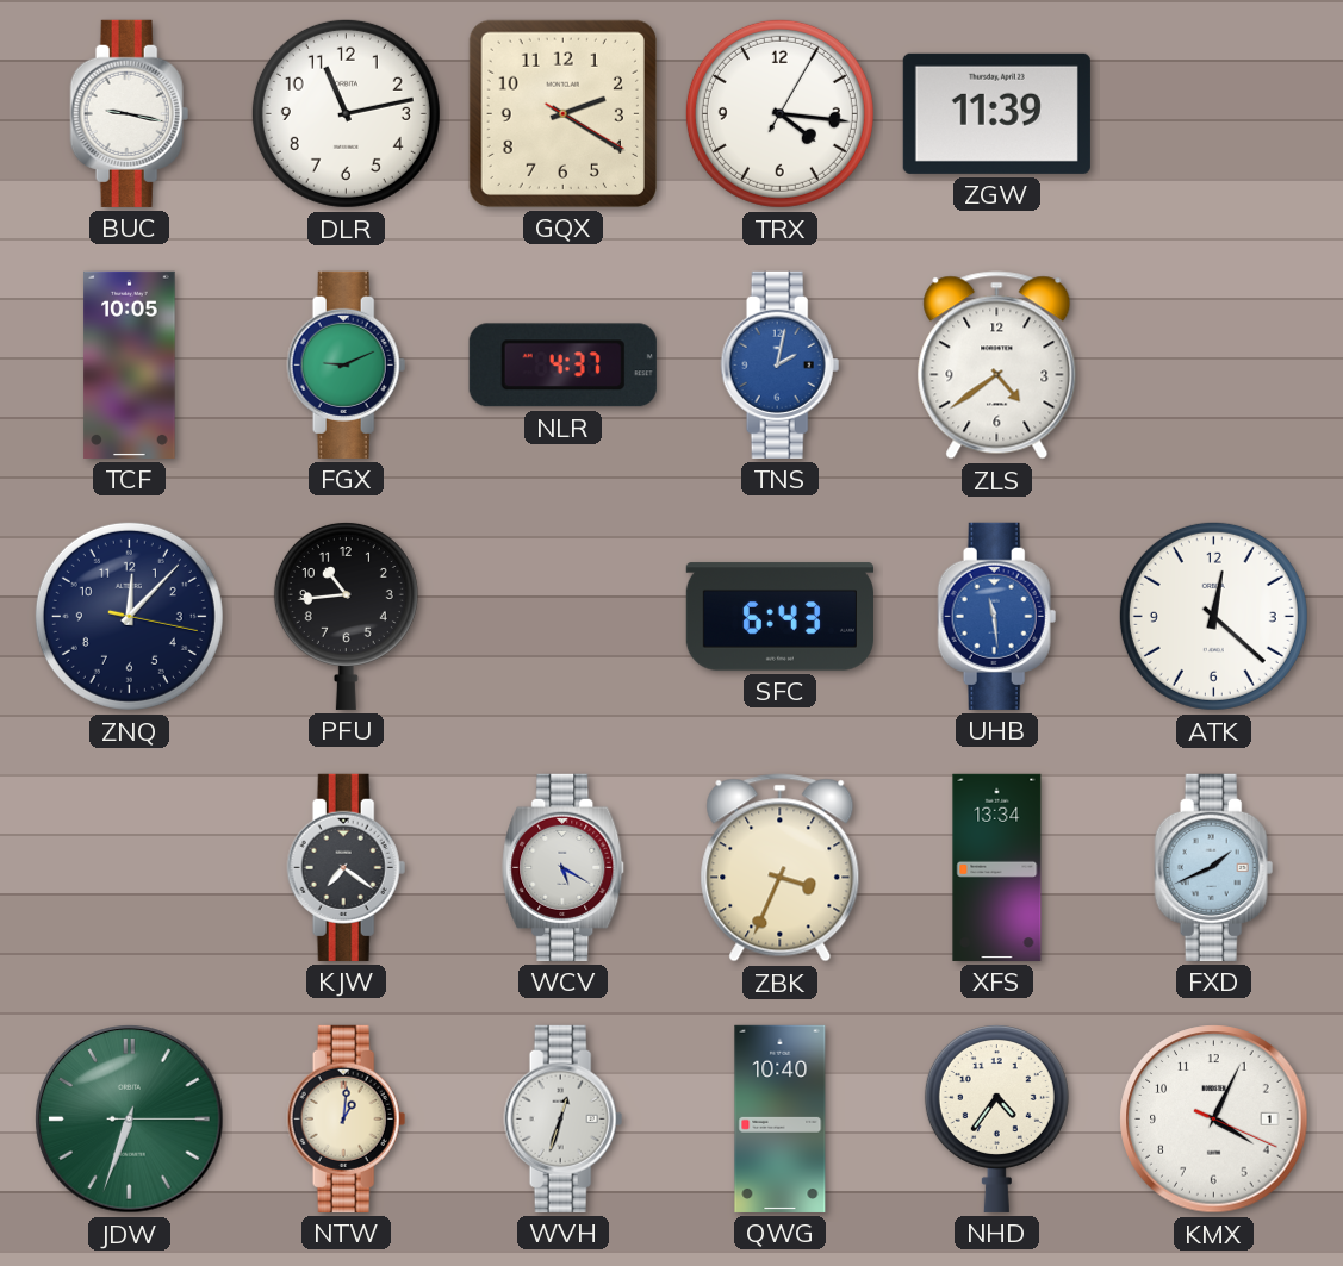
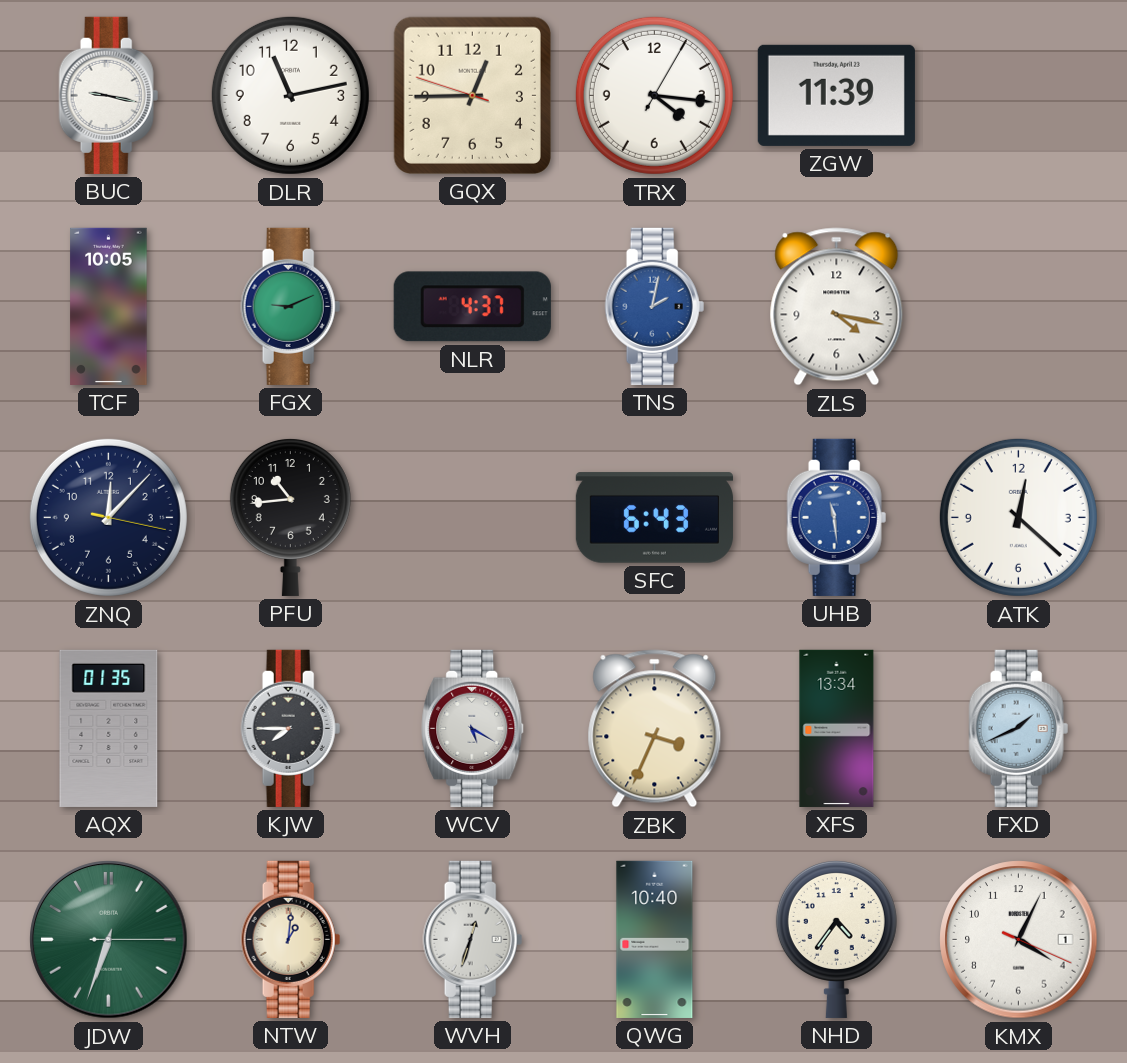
GQX: 2:20 -> 12:44
ZLS: 4:39 -> 4:17
AQX: none -> 01:35
KJW: 7:21 -> 7:45
